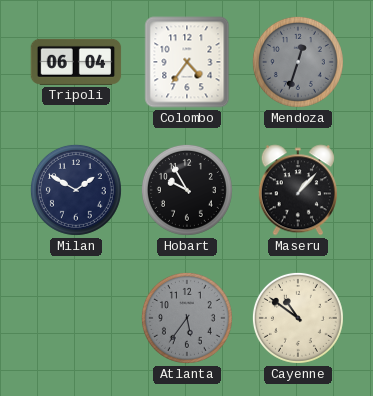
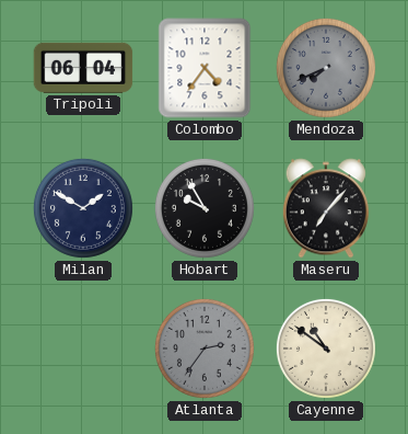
Mendoza: 12:33 -> 7:41
Maseru: 1:07 -> 7:07
Atlanta: 5:36 -> 2:36
